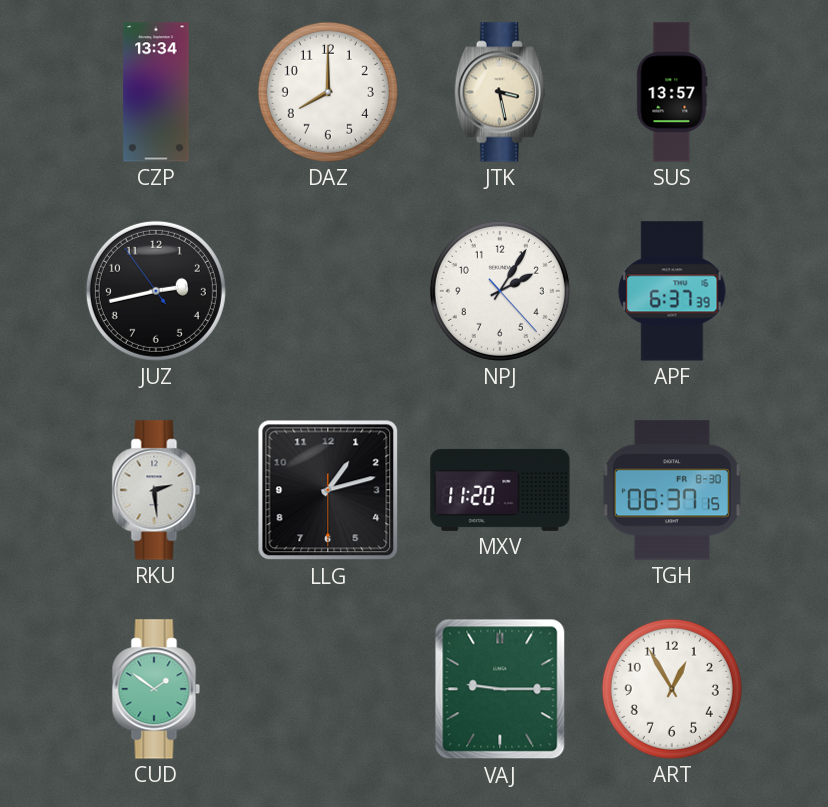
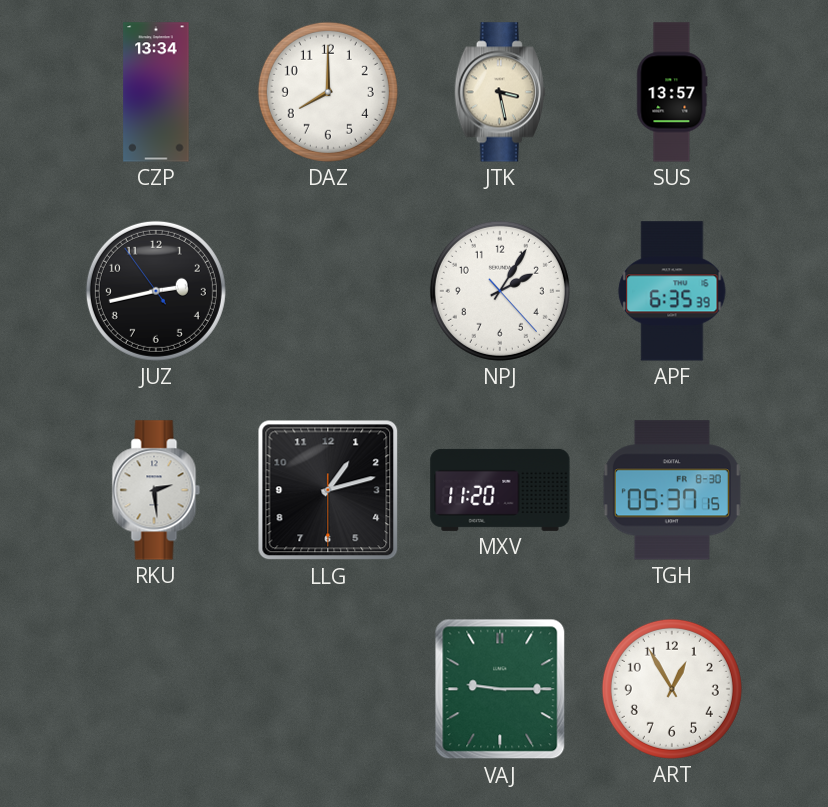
APF: 6:37 -> 6:35
TGH: 06:37 -> 05:37
CUD: 1:51 -> none
